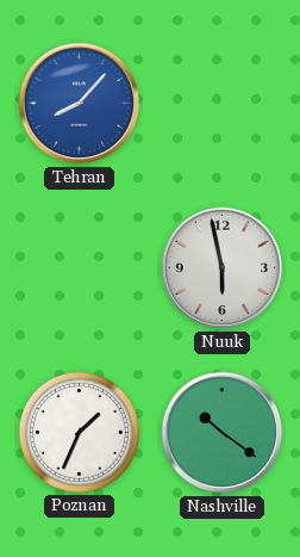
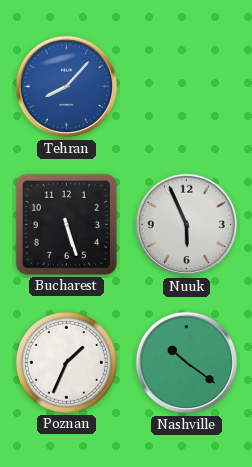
Bucharest: none -> 5:27
Nuuk: 5:58 -> 5:56
